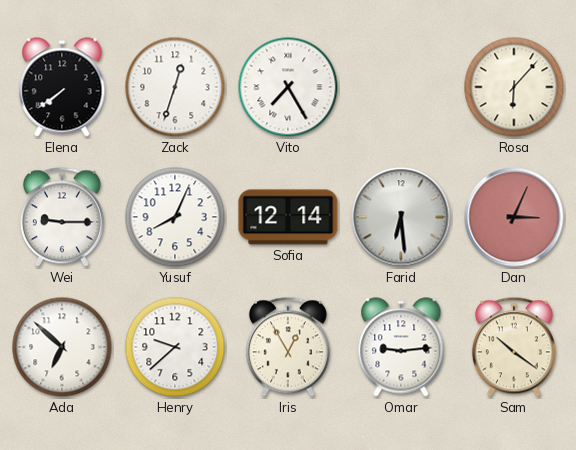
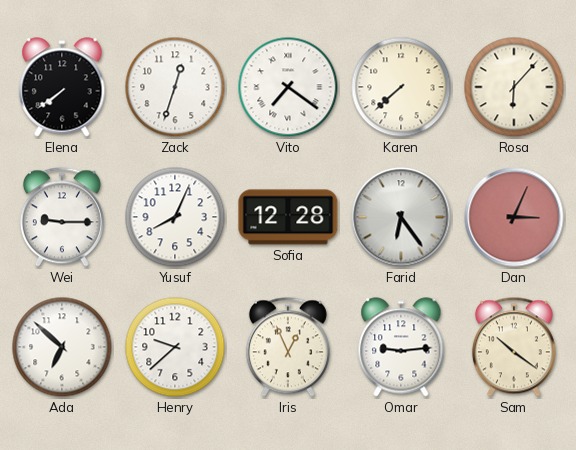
Vito: 7:25 -> 7:21
Karen: none -> 7:38
Sofia: 12:14 -> 12:28
Farid: 6:29 -> 6:24
Iris: 12:55 -> 12:56
